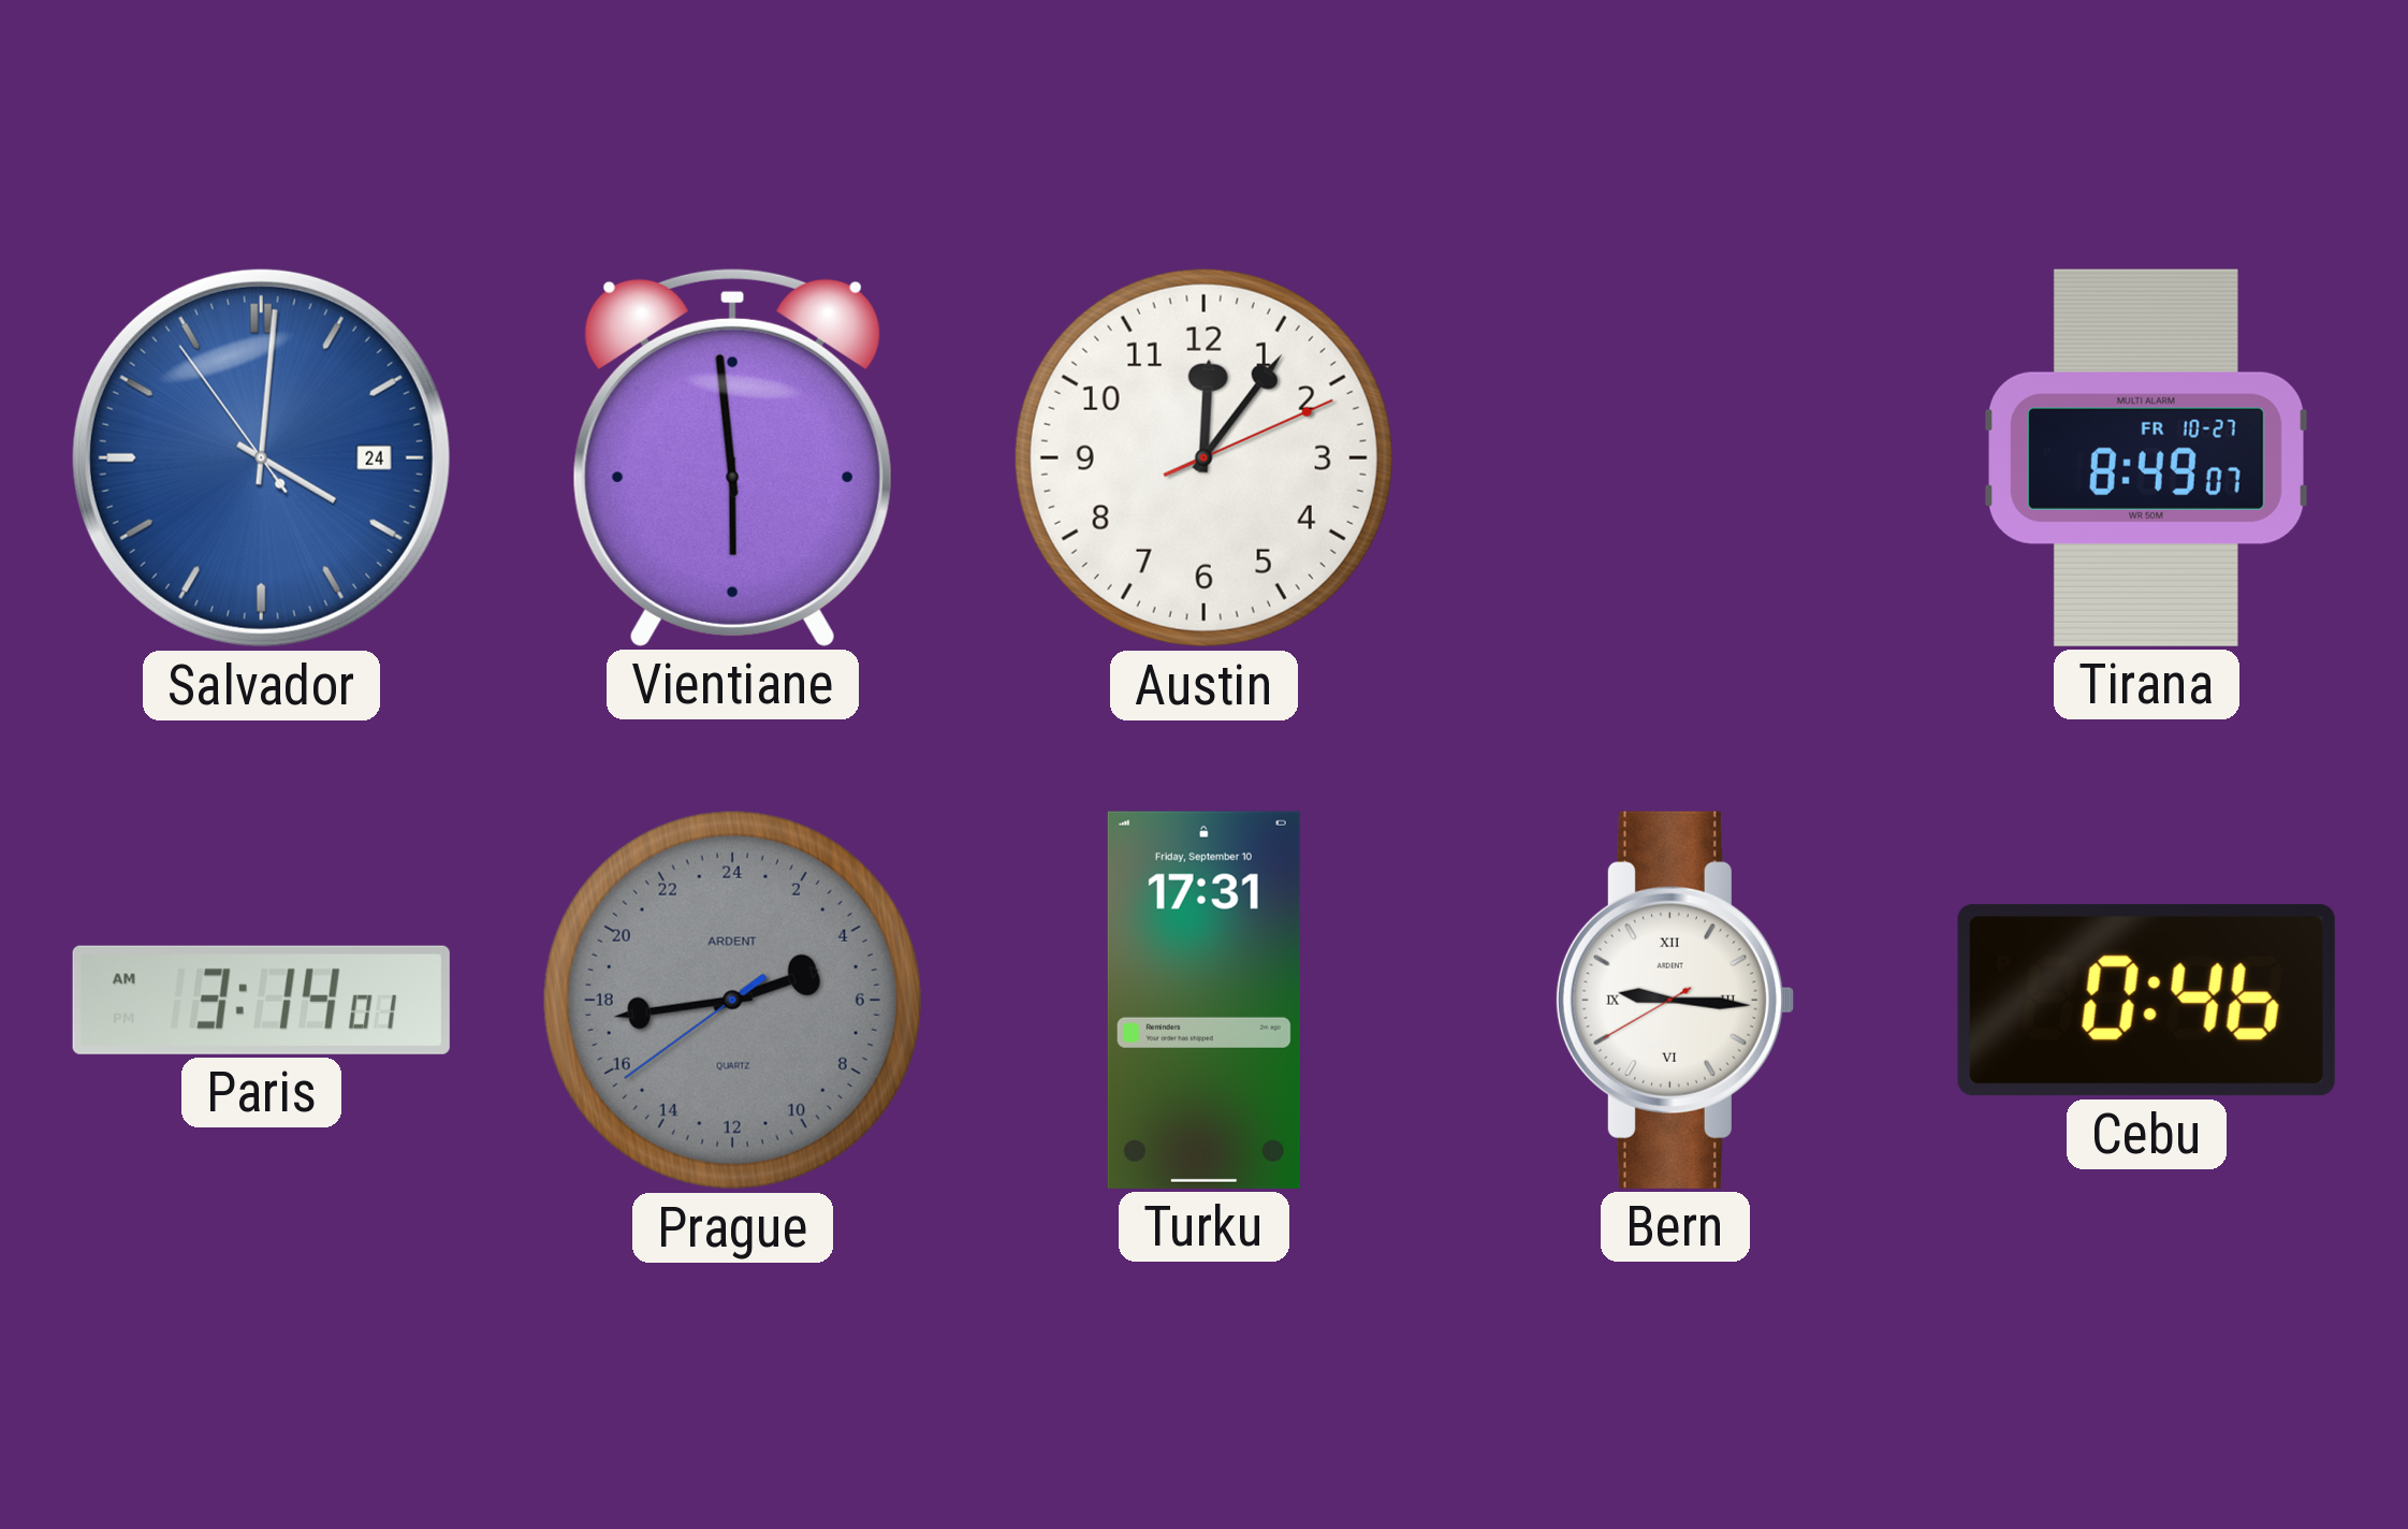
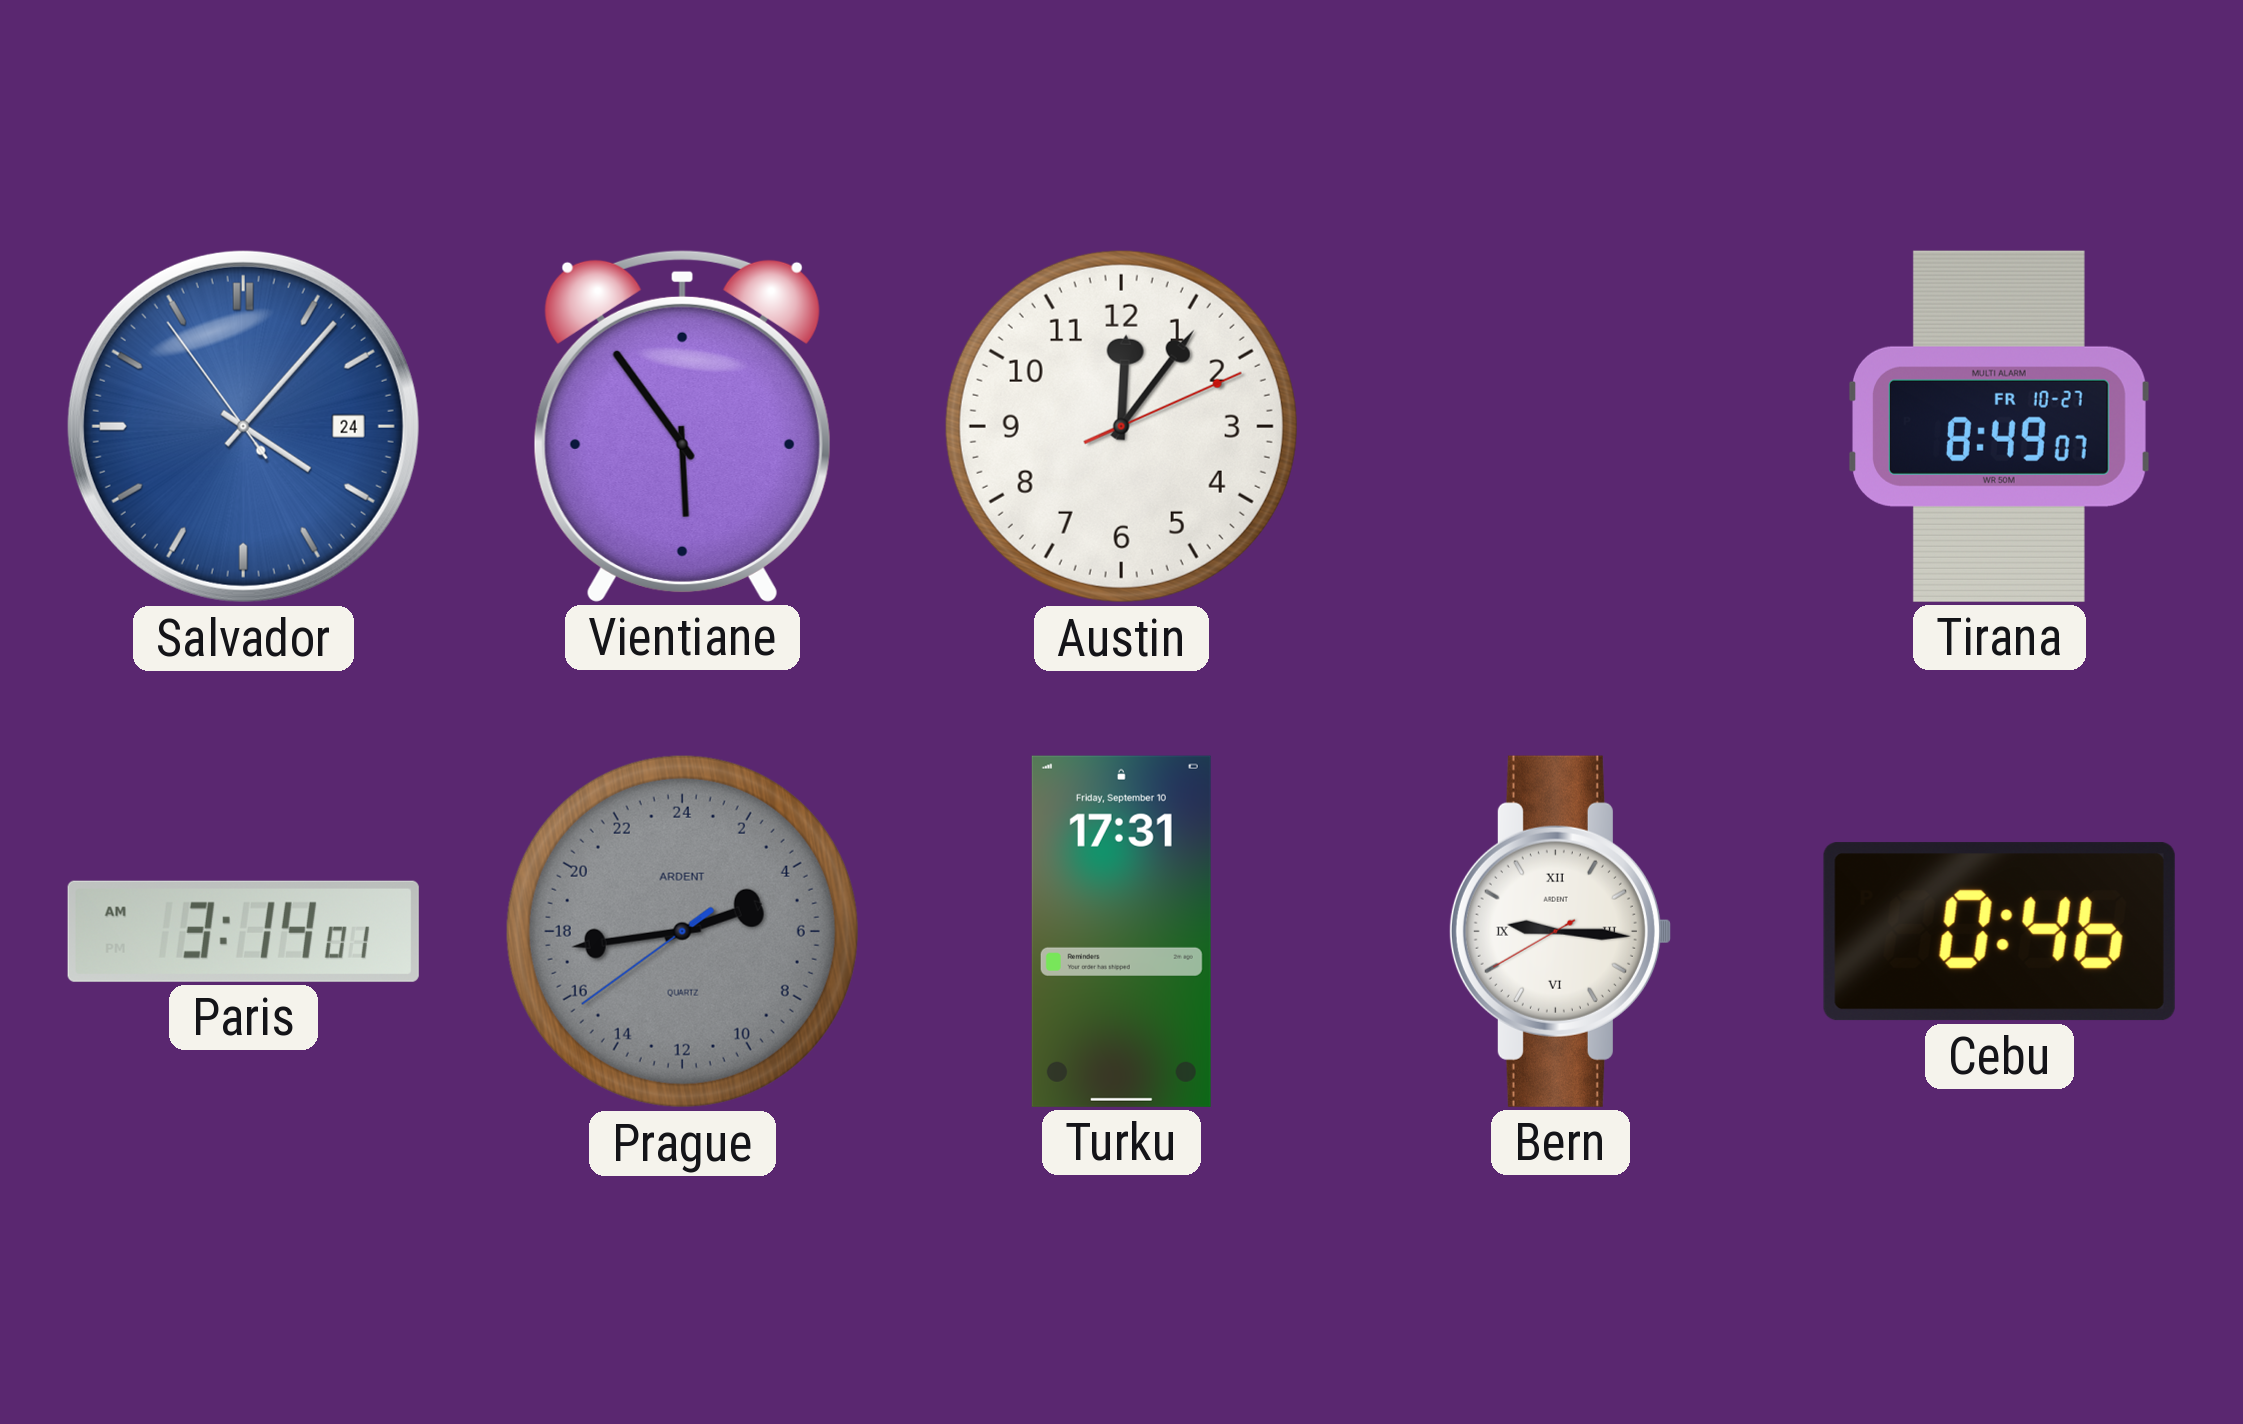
Salvador: 4:00 -> 4:06
Vientiane: 5:59 -> 5:54
